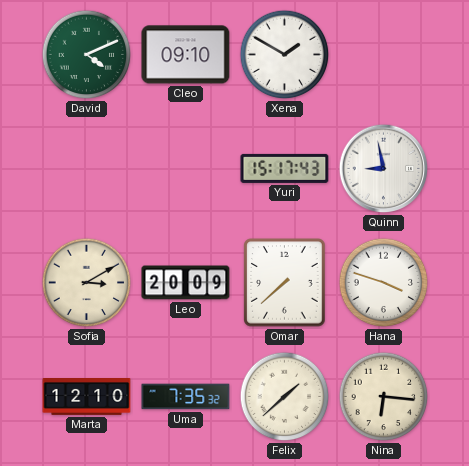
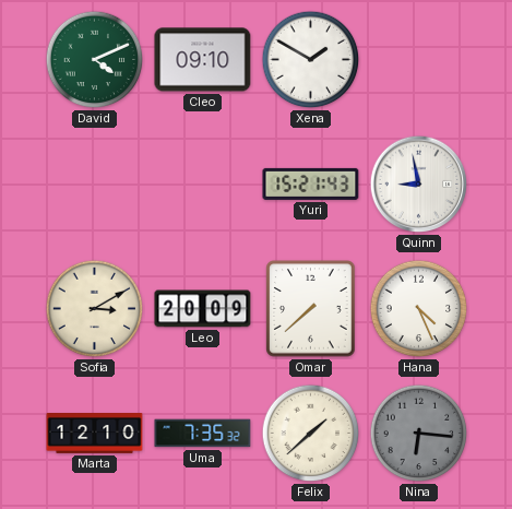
Yuri: 15:17 -> 15:21
Hana: 3:48 -> 4:26
Nina dial: cream -> grey
